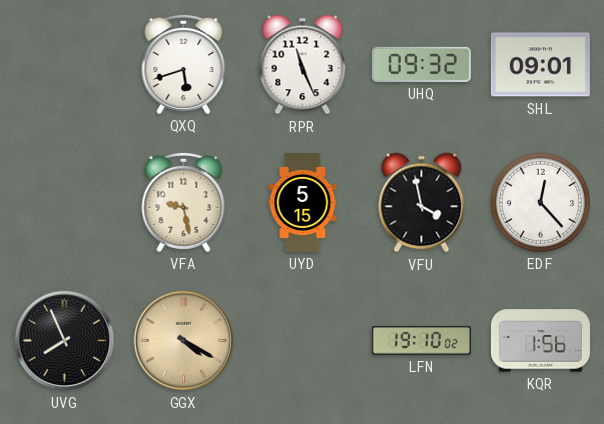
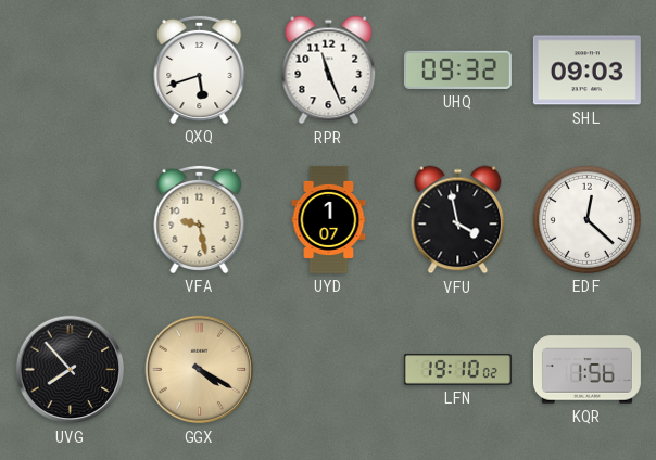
SHL: 09:01 -> 09:03
UYD: 5:15 -> 1:07
EDF: 12:23 -> 12:22
UVG: 7:56 -> 7:53
